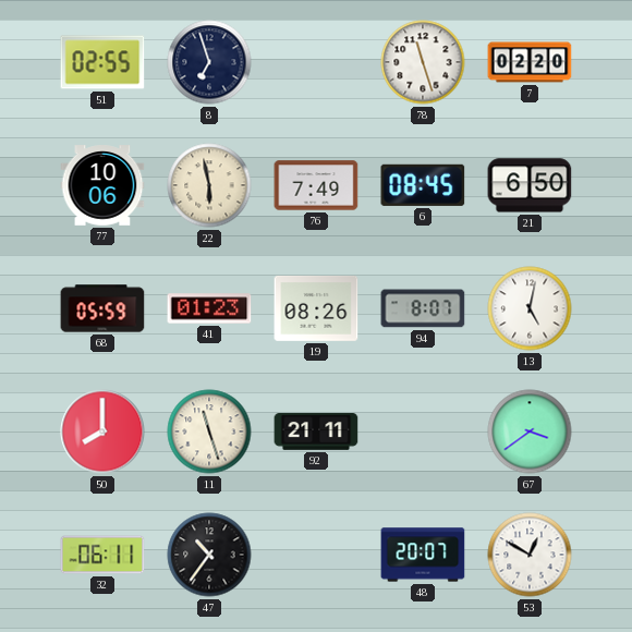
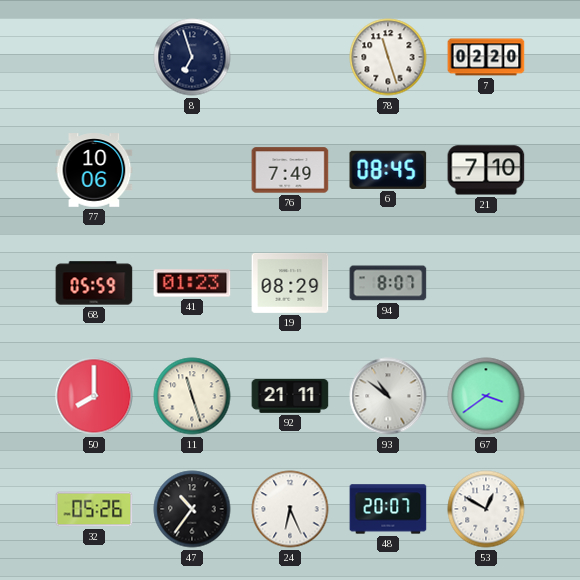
51: 02:55 -> none
22: 5:58 -> none
21: 6:50 -> 7:10
19: 08:26 -> 08:29
13: 5:02 -> none
93: none -> 10:51
32: 06:11 -> 05:26
24: none -> 6:26
